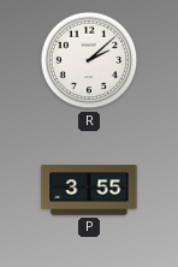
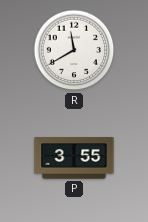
R: 2:08 -> 11:40
